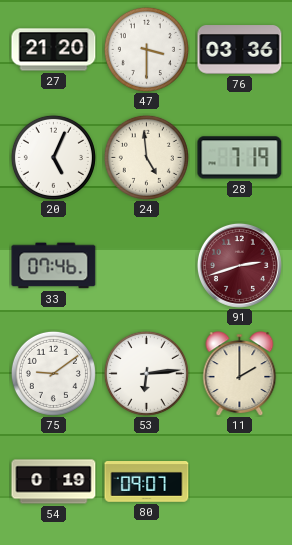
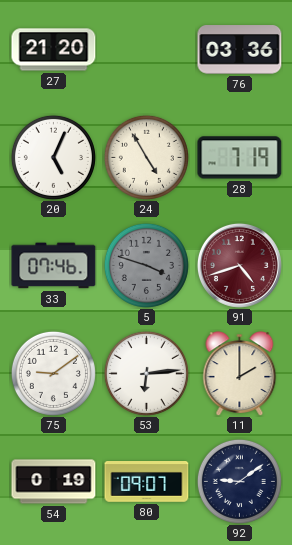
47: 3:30 -> none
24: 4:59 -> 4:55
5: none -> 3:48
91: 2:42 -> 4:42
92: none -> 9:09
